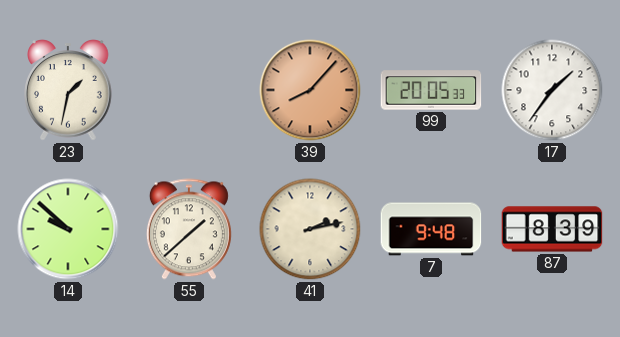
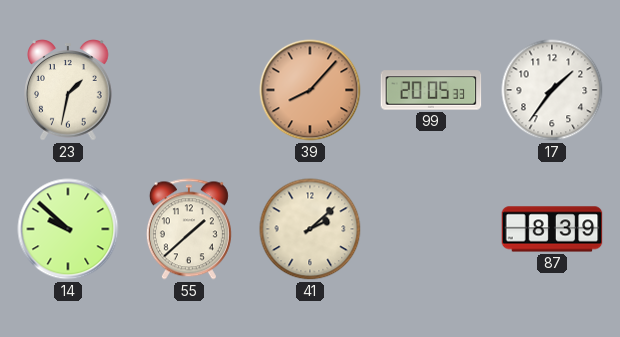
41: 2:13 -> 2:08
7: 9:48 -> none
